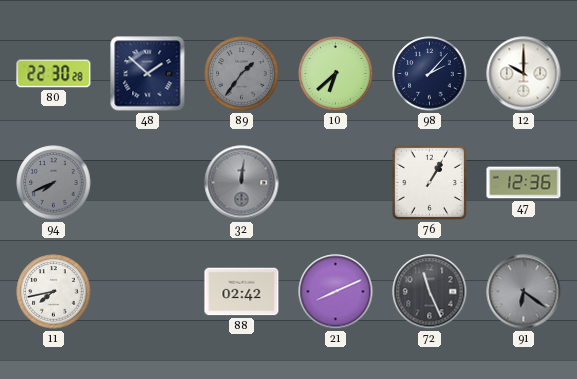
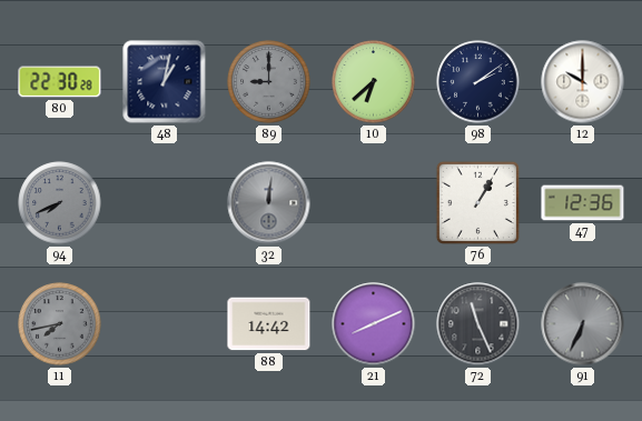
48: 1:52 -> 1:02
89: 1:36 -> 9:00
98: 2:07 -> 2:09
11 dial: white -> grey
88: 02:42 -> 14:42
91: 6:21 -> 6:34
